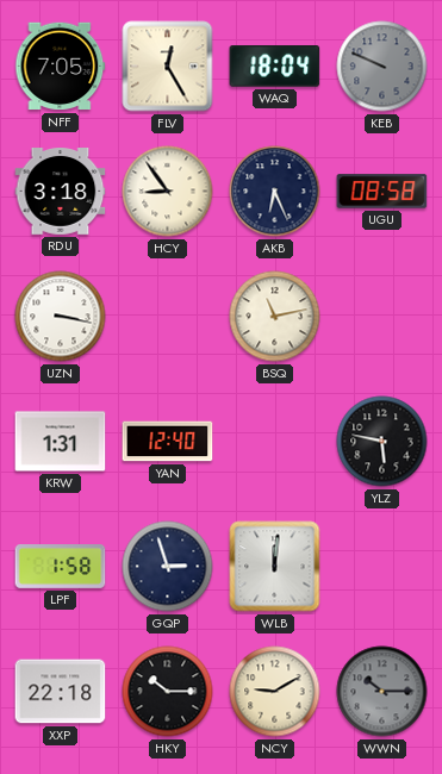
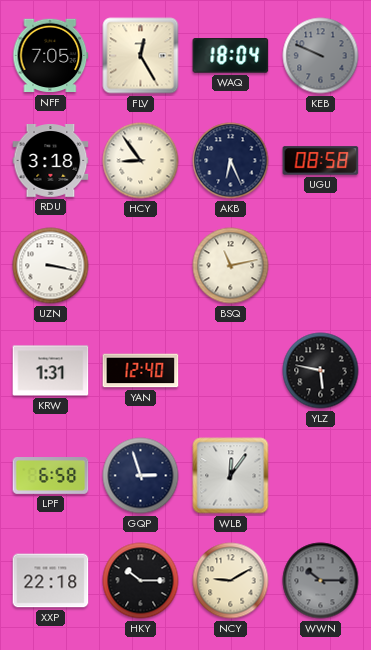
LPF: 1:58 -> 6:58
WLB: 12:01 -> 12:06
